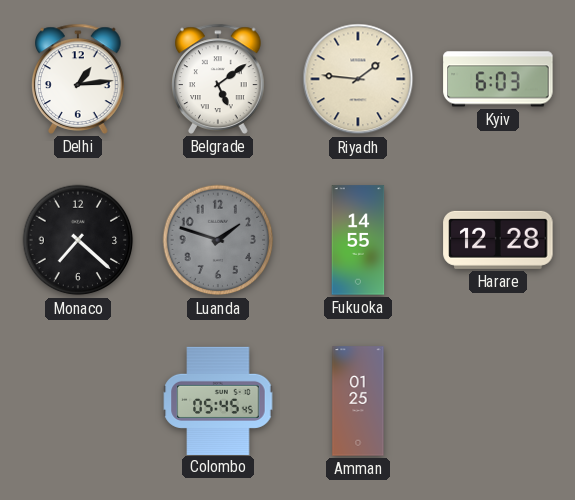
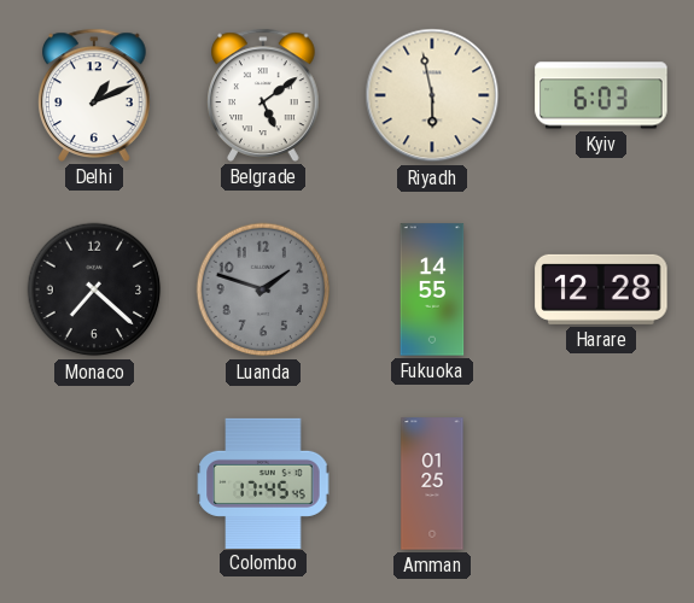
Delhi: 1:14 -> 1:11
Riyadh: 1:46 -> 5:58
Colombo: 05:45 -> 17:45
